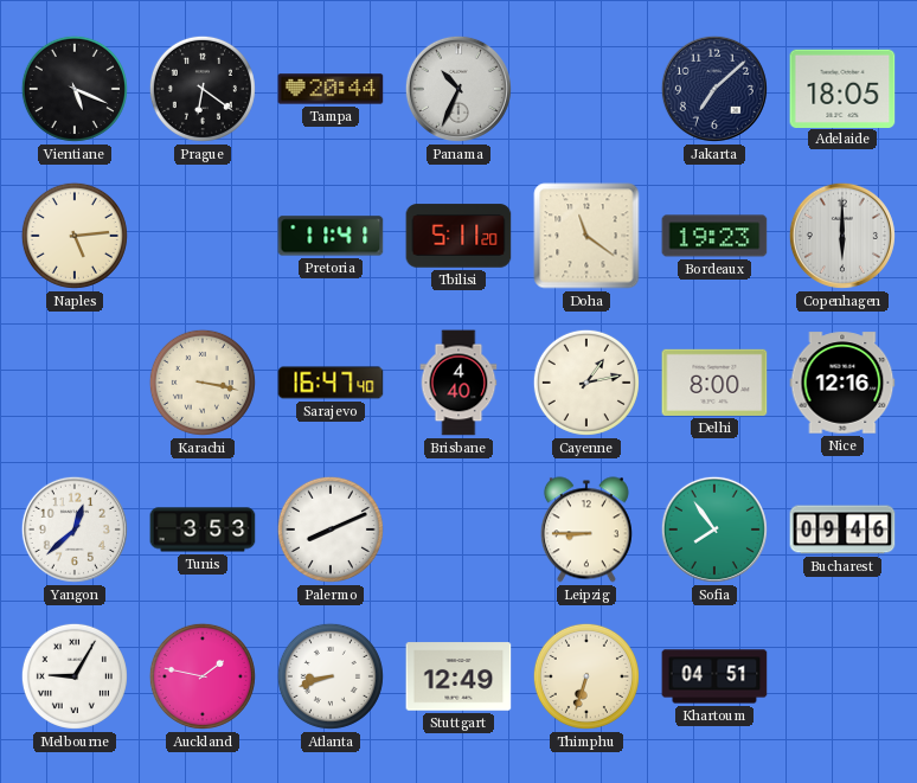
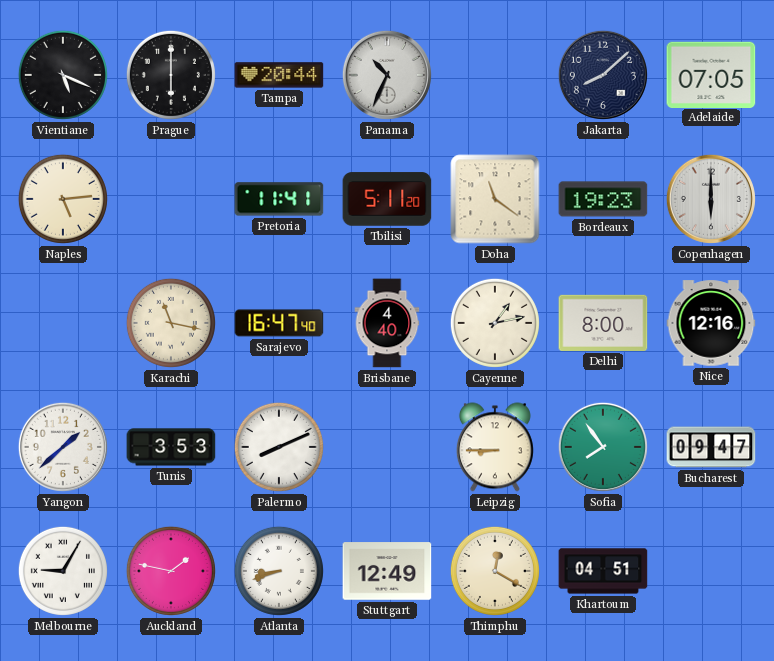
Prague: 6:21 -> 6:00
Jakarta: 7:08 -> 8:08
Adelaide: 18:05 -> 07:05
Karachi: 3:17 -> 11:17
Yangon: 12:38 -> 1:38
Bucharest: 09:46 -> 09:47
Thimphu: 6:33 -> 12:20
